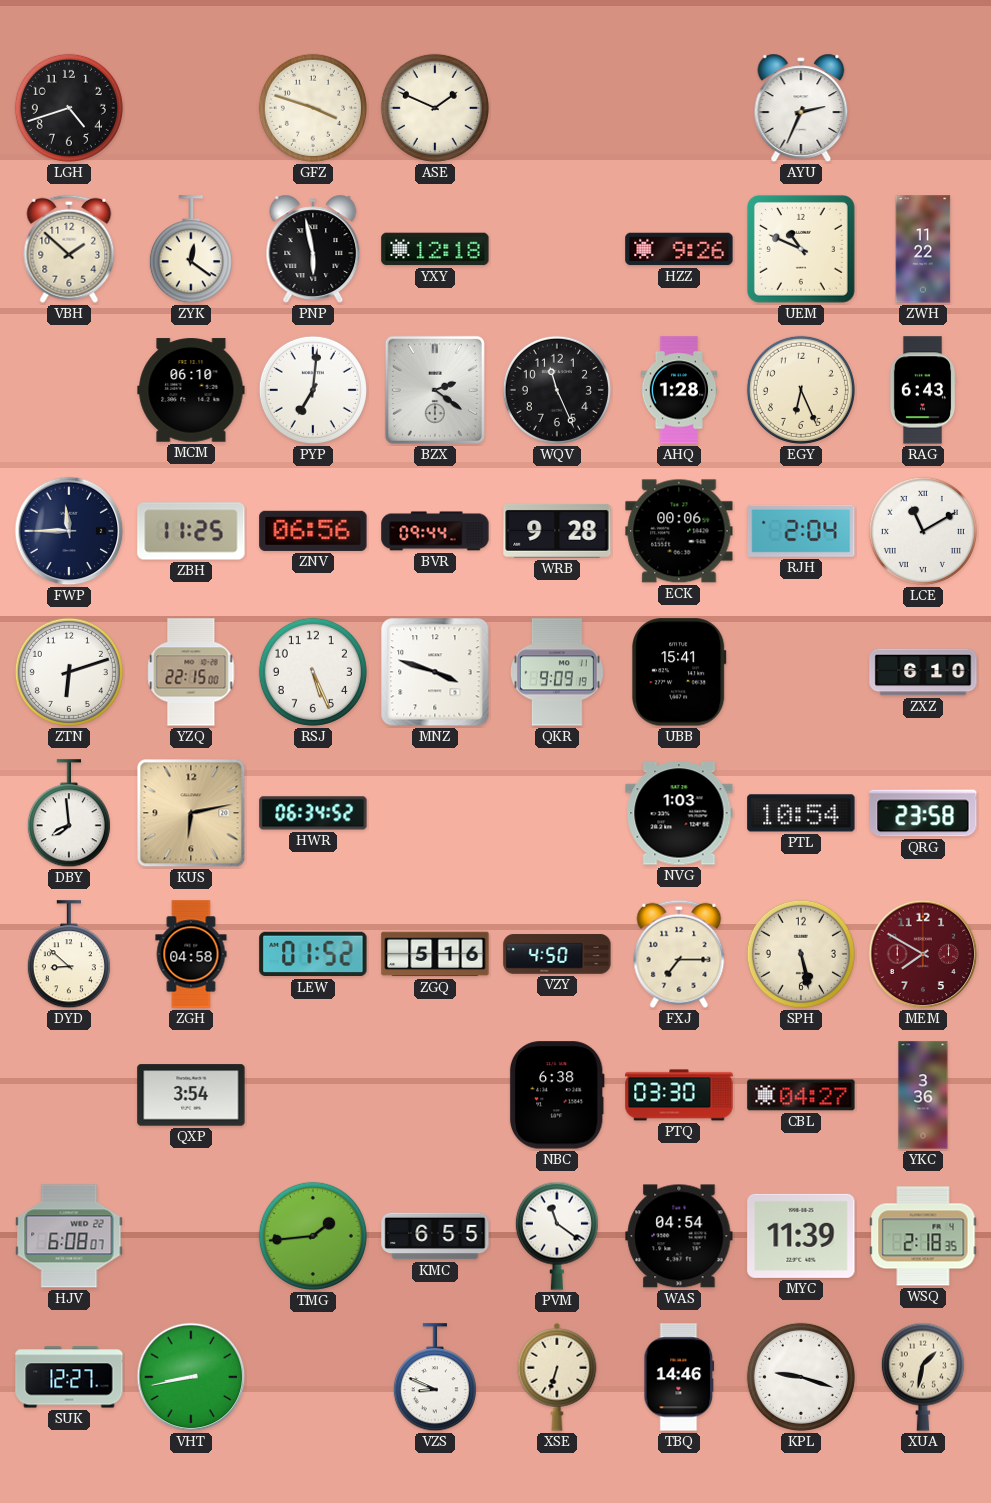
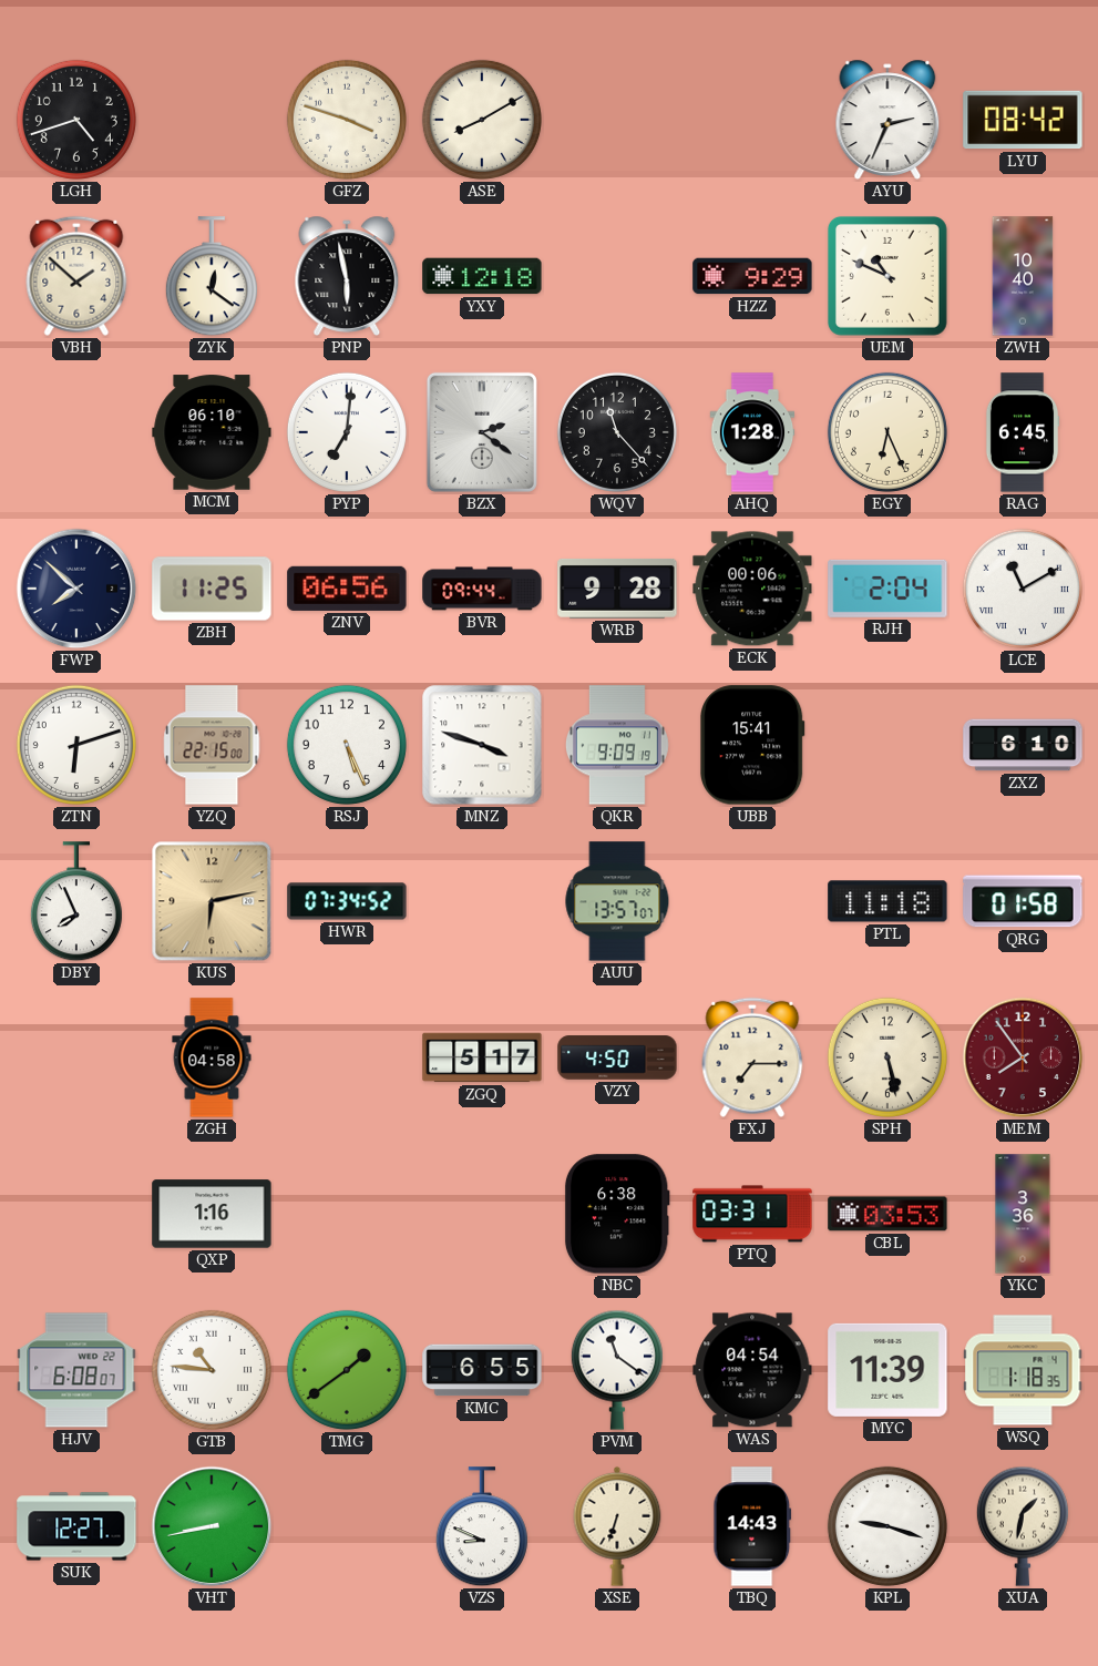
ASE: 1:49 -> 8:10
LYU: none -> 08:42
HZZ: 9:26 -> 9:29
ZWH: 11:22 -> 10:40
WQV: 11:26 -> 11:23
RAG: 6:43 -> 6:45
FWP: 11:45 -> 7:52
DBY: 7:59 -> 7:56
HWR: 06:34 -> 07:34
AUU: none -> 13:57
NVG: 1:03 -> none
PTL: 10:54 -> 11:18
QRG: 23:58 -> 01:58
DYD: 8:52 -> none
LEW: 01:52 -> none
ZGQ: 5:16 -> 5:17
MEM: 7:50 -> 7:54
QXP: 3:54 -> 1:16
PTQ: 03:30 -> 03:31
CBL: 04:27 -> 03:53
GTB: none -> 10:46
TMG: 1:44 -> 1:39
WSQ: 2:18 -> 1:18
TBQ: 14:46 -> 14:43
